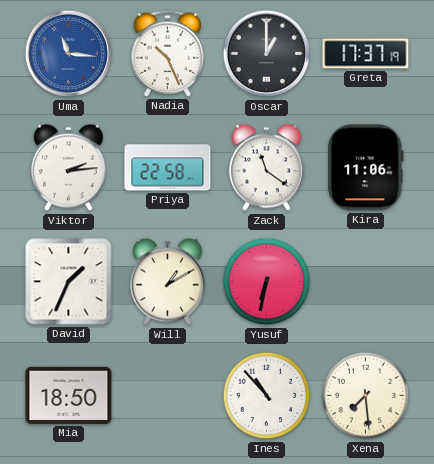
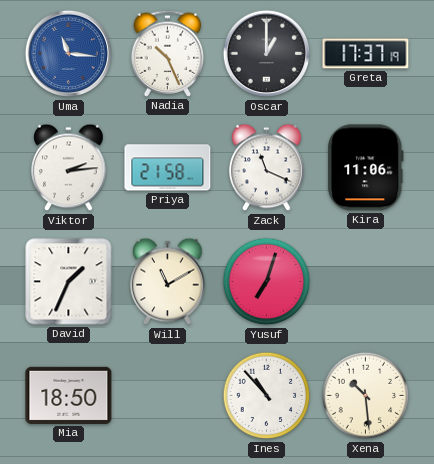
Priya: 22:58 -> 21:58
Zack: 11:21 -> 11:19
Will: 1:10 -> 11:10
Yusuf: 6:32 -> 7:03
Xena: 7:29 -> 10:29
